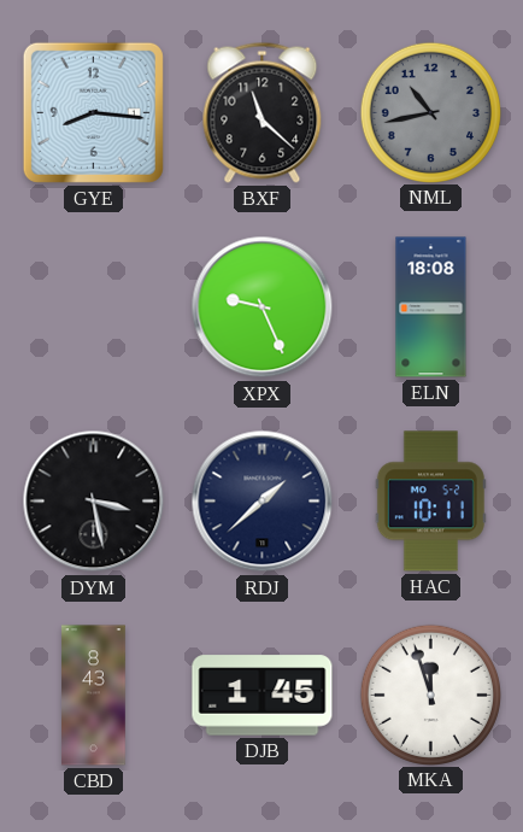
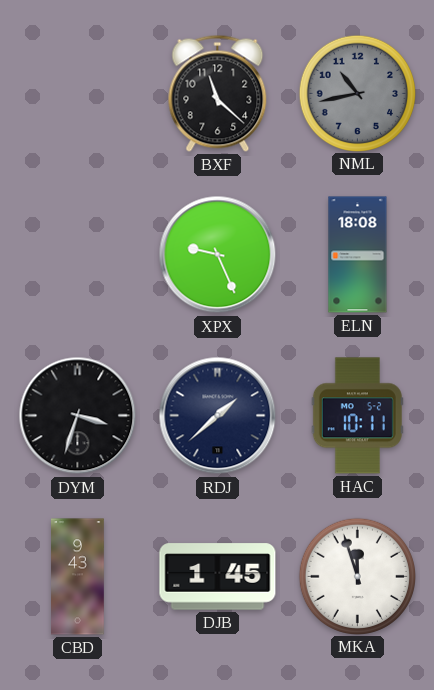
GYE: 8:16 -> none
DYM: 3:28 -> 3:33
CBD: 8:43 -> 9:43
